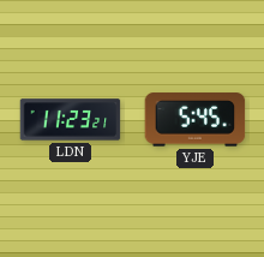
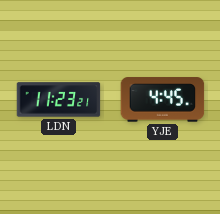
YJE: 5:45 -> 4:45
